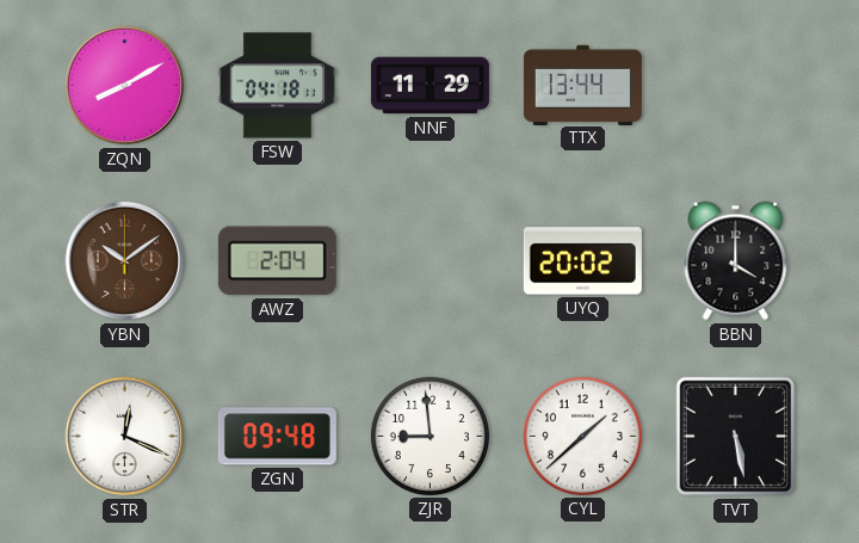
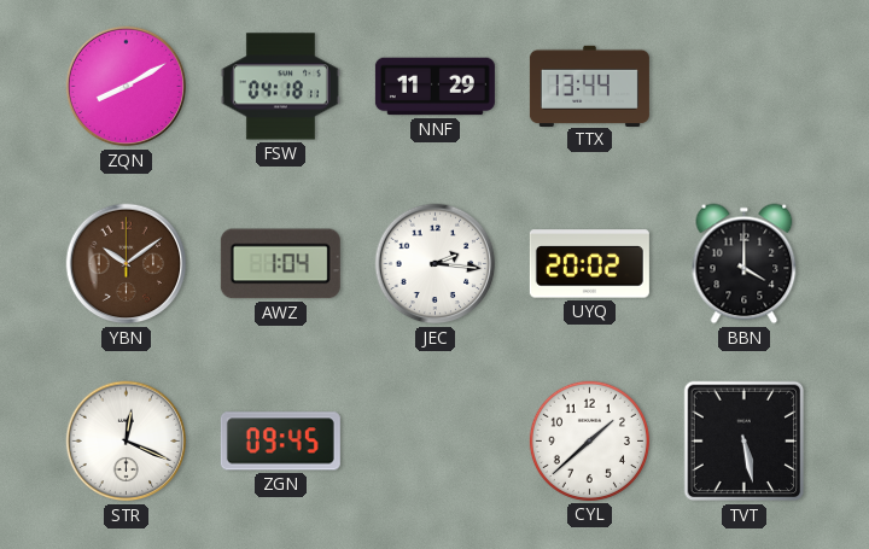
AWZ: 2:04 -> 1:04
JEC: none -> 2:16
ZGN: 09:48 -> 09:45
ZJR: 8:59 -> none
